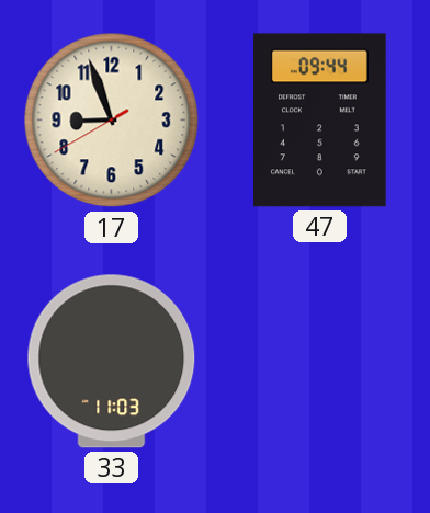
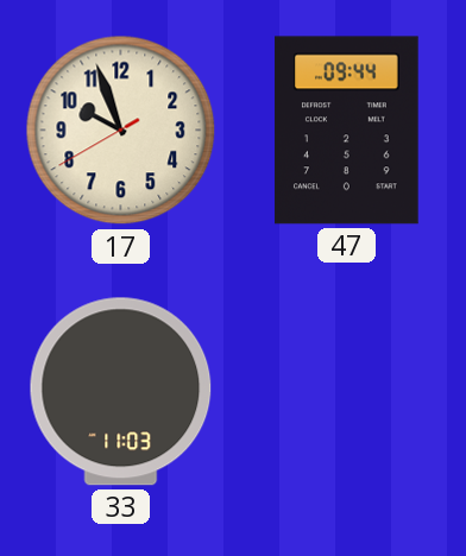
17: 8:56 -> 9:56
